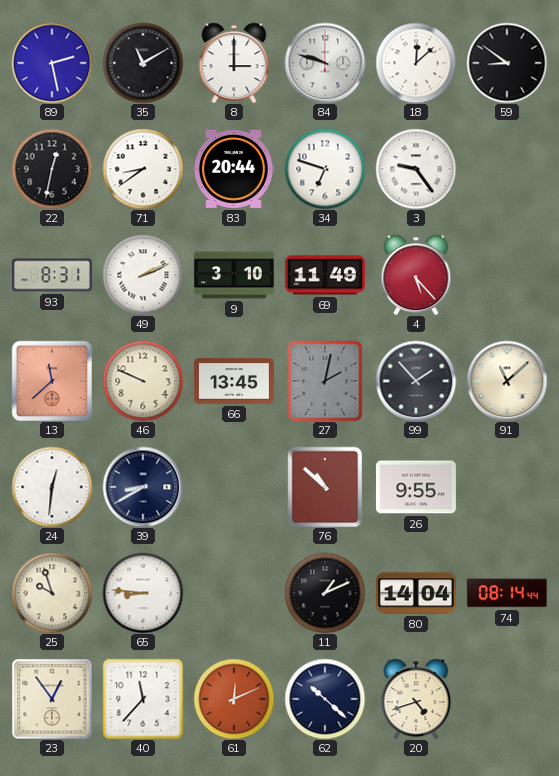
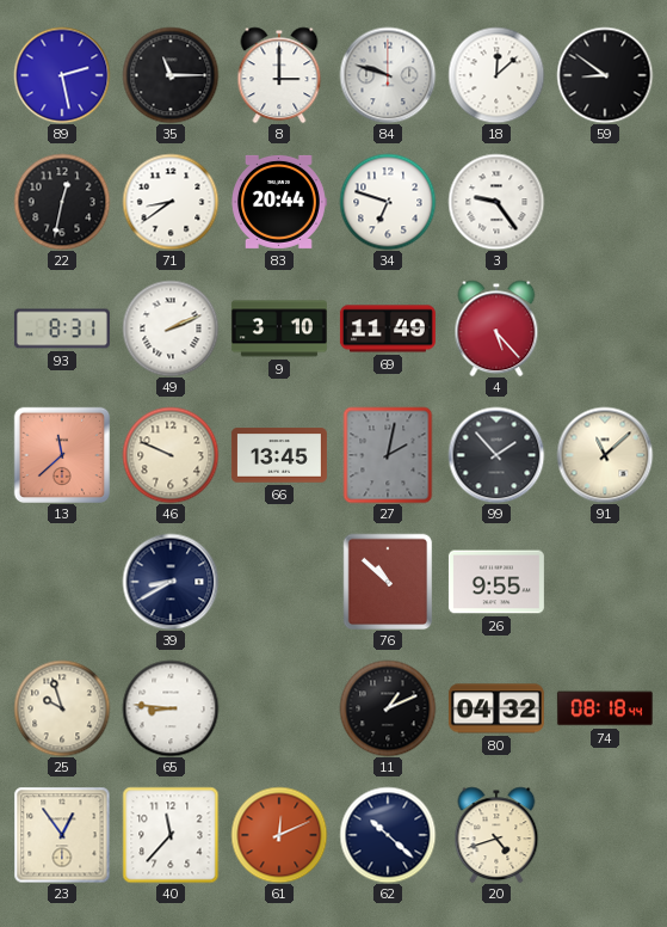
35: 11:10 -> 11:15
24: 12:31 -> none
80: 14:04 -> 04:32
74: 08:14 -> 08:18
